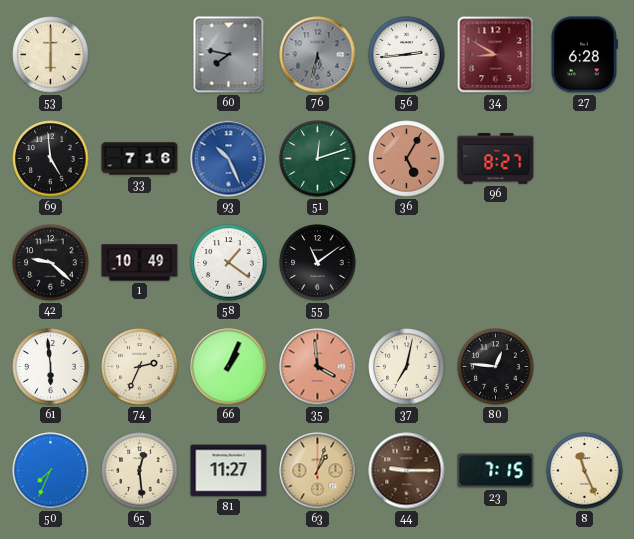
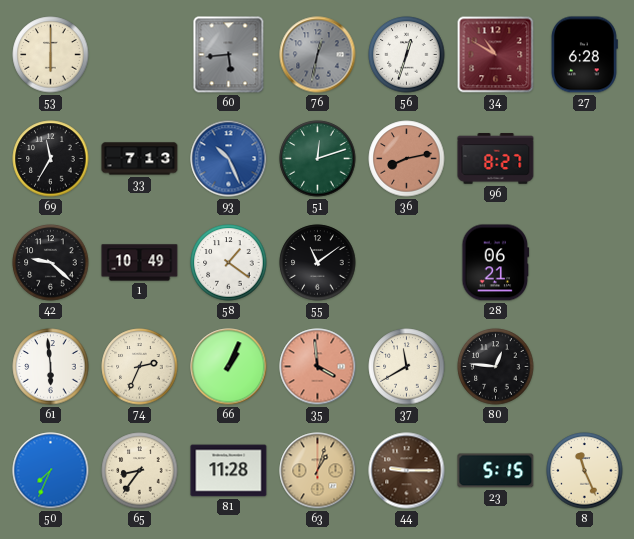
60: 7:47 -> 5:44
76: 5:32 -> 12:32
56: 2:44 -> 12:33
34: 8:50 -> 10:50
69: 4:59 -> 11:35
33: 7:16 -> 7:13
36: 5:05 -> 8:13
28: none -> 06:21
37: 7:02 -> 11:40
65: 12:29 -> 8:36
81: 11:27 -> 11:28
23: 7:15 -> 5:15
